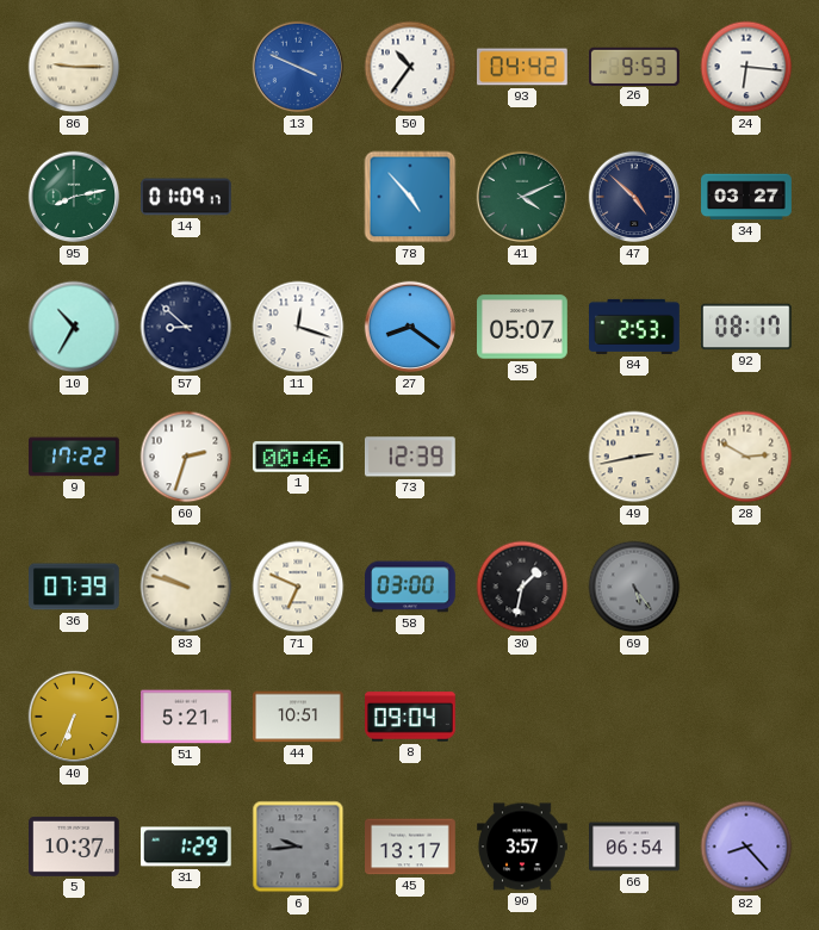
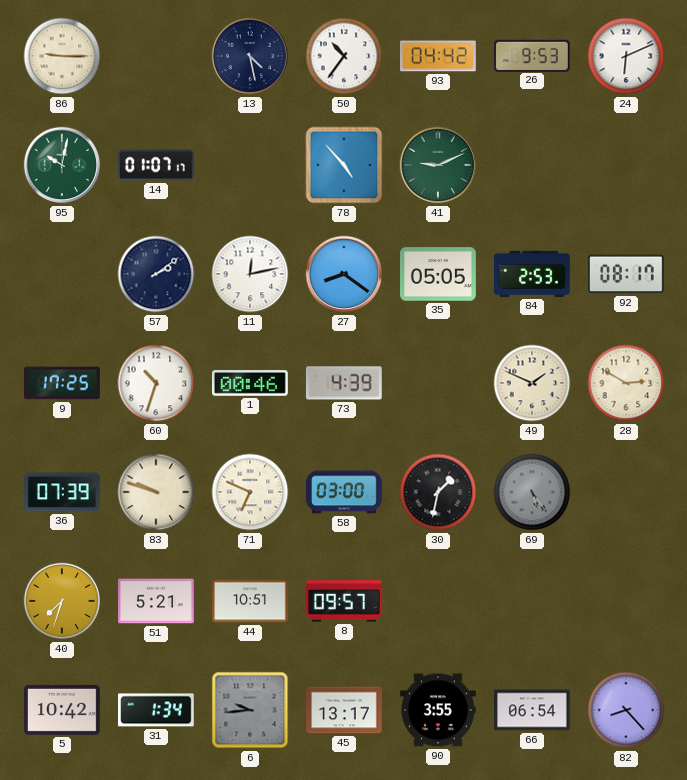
13: 3:49 -> 4:28
13 dial: blue -> navy
24: 6:16 -> 6:11
95: 8:13 -> 10:02
14: 01:09 -> 01:07
41: 4:11 -> 9:11
47: 4:52 -> none
34: 03:27 -> none
10: 10:35 -> none
57: 8:52 -> 2:09
11: 12:18 -> 12:13
35: 05:07 -> 05:05
9: 17:22 -> 17:25
60: 2:33 -> 10:33
73: 12:39 -> 4:39
49: 2:43 -> 1:49
40: 6:34 -> 7:33
8: 09:04 -> 09:57
5: 10:37 -> 10:42
31: 1:29 -> 1:34
90: 3:57 -> 3:55
